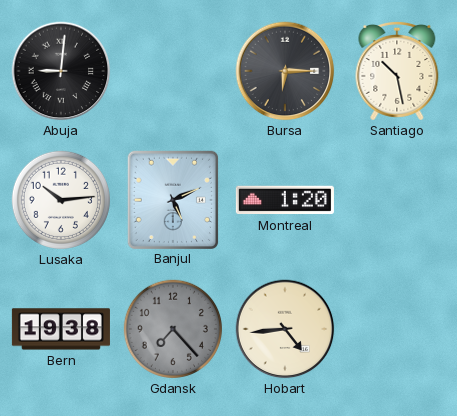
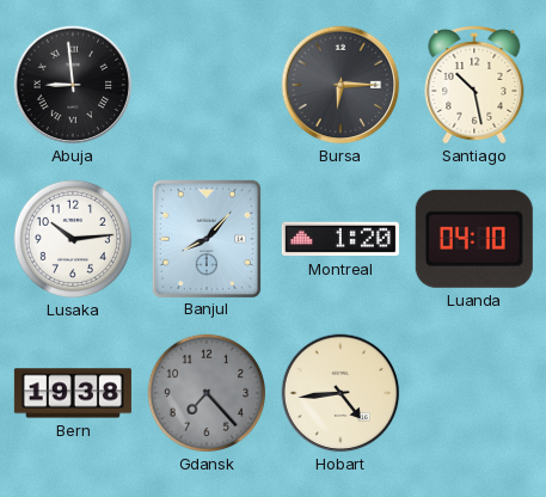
Abuja: 9:01 -> 8:59
Banjul: 5:11 -> 8:07
Luanda: none -> 04:10
